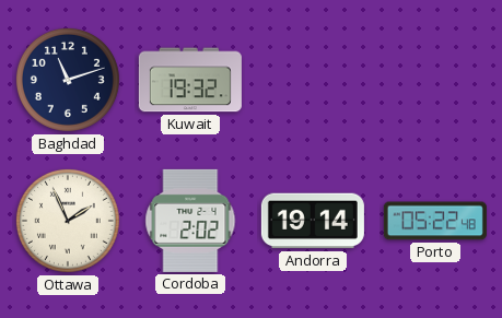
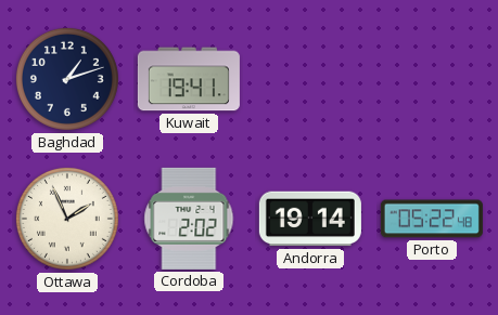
Baghdad: 11:12 -> 1:12
Kuwait: 19:32 -> 19:41
